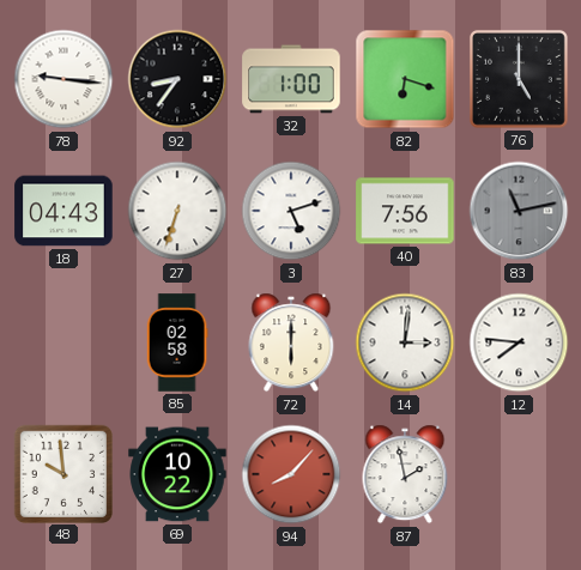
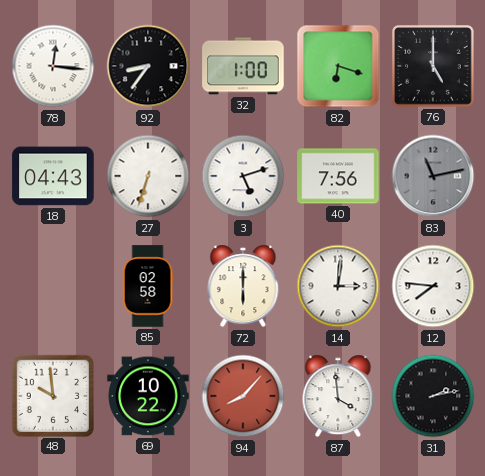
78: 9:16 -> 12:16
87: 1:58 -> 3:59
31: none -> 2:13
